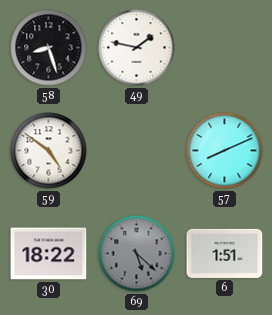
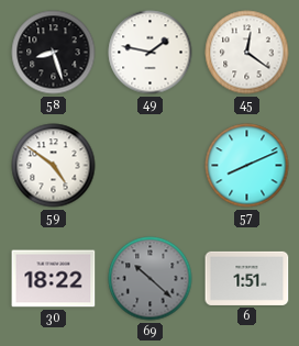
45: none -> 12:21
69: 5:22 -> 10:22
